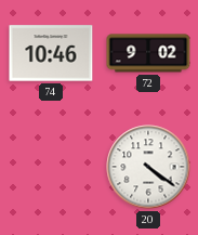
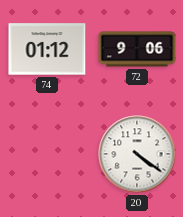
74: 10:46 -> 01:12
72: 9:02 -> 9:06
